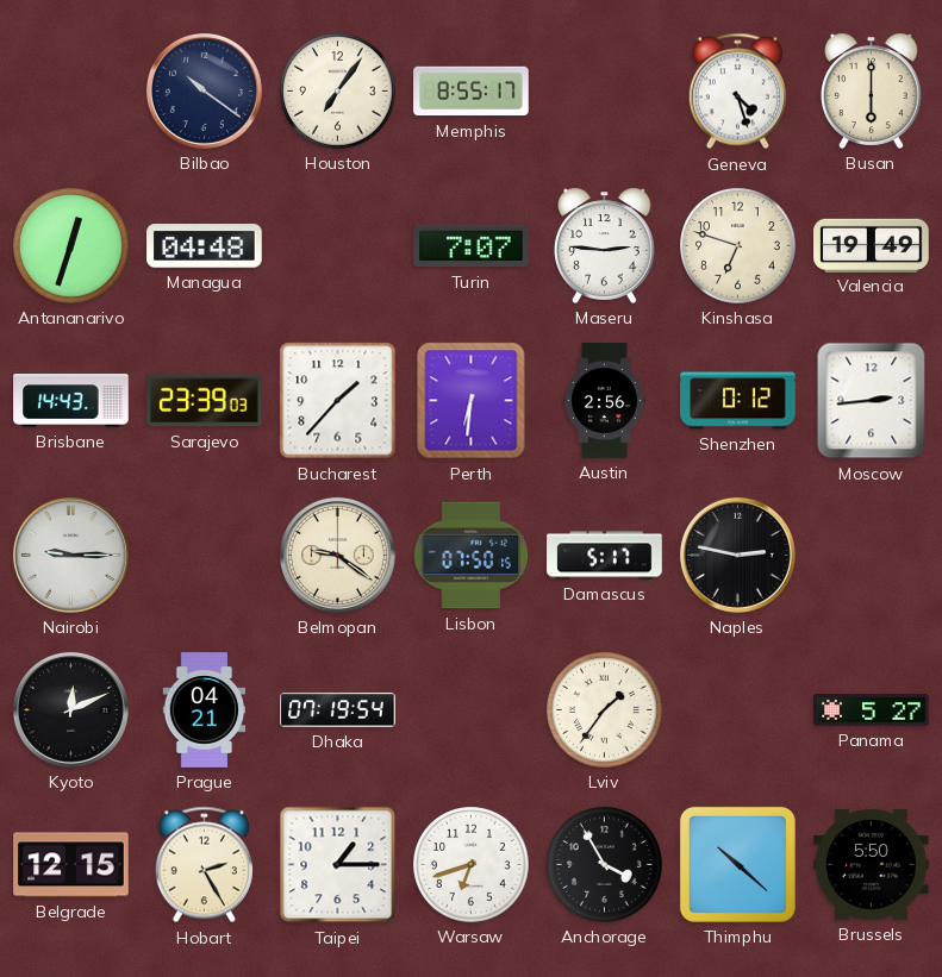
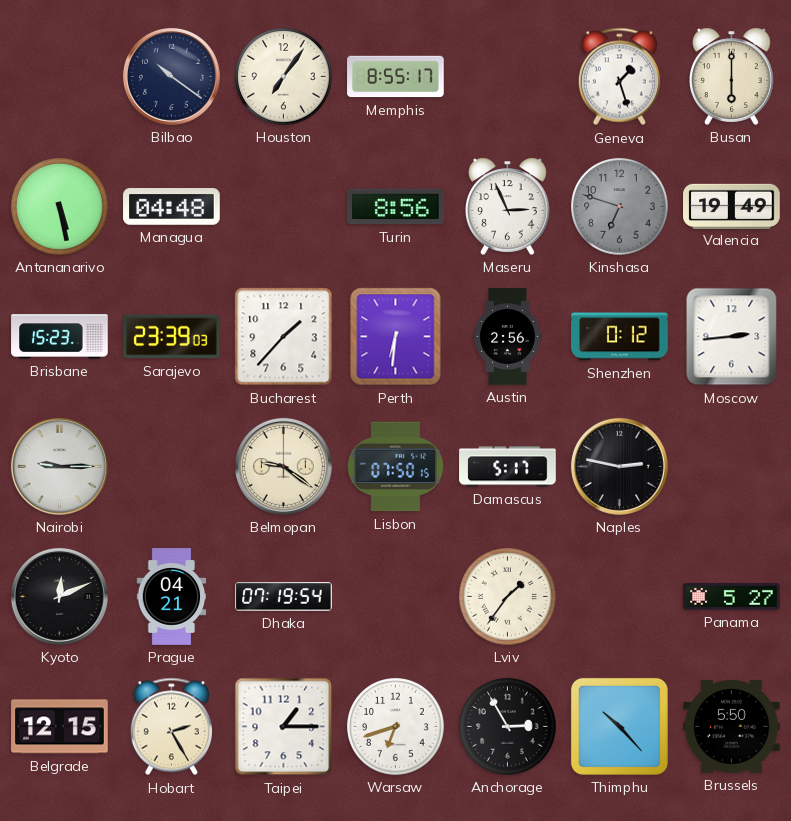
Geneva: 4:27 -> 1:27
Antananarivo: 12:33 -> 5:28
Turin: 7:07 -> 8:56
Maseru: 2:46 -> 2:56
Kinshasa dial: cream -> grey
Brisbane: 14:43 -> 15:23
Anchorage: 3:55 -> 2:55
Thimphu: 10:22 -> 10:23
